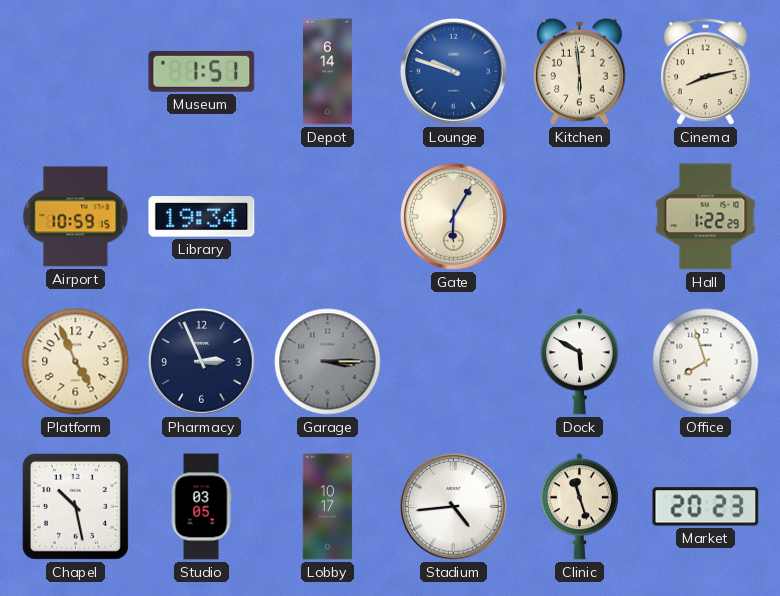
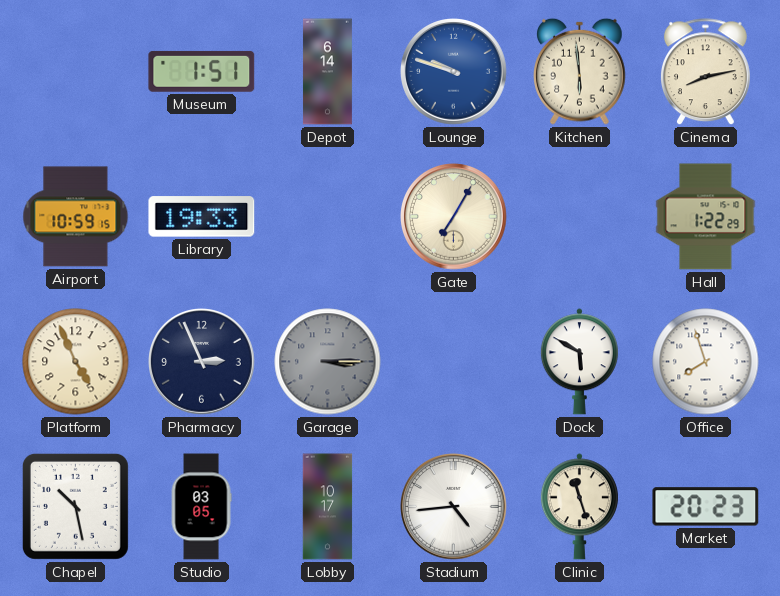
Library: 19:34 -> 19:33
Gate: 6:05 -> 7:05
